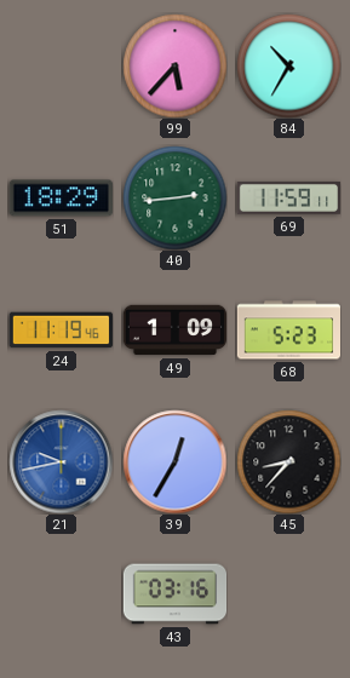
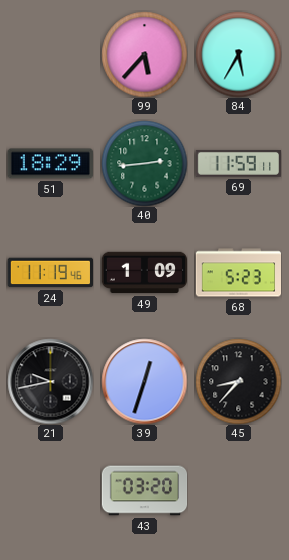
84: 10:35 -> 5:35
21 dial: blue -> black
39: 12:35 -> 12:33
43: 03:16 -> 03:20
